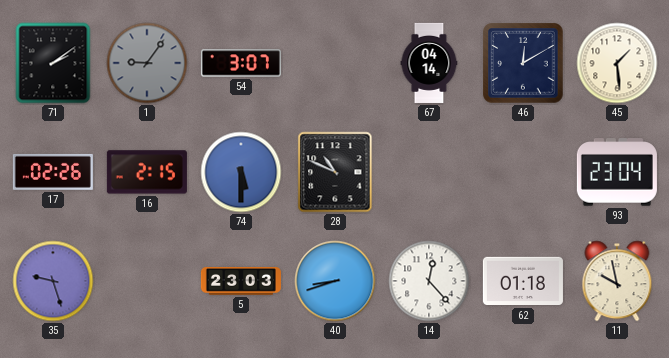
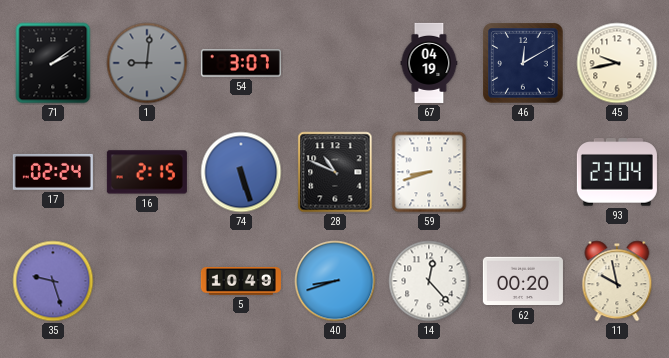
1: 9:06 -> 9:01
67: 04:14 -> 04:19
45: 1:29 -> 9:43
17: 02:26 -> 02:24
74: 5:30 -> 5:27
59: none -> 8:42
5: 23:03 -> 10:49
62: 01:18 -> 00:20
